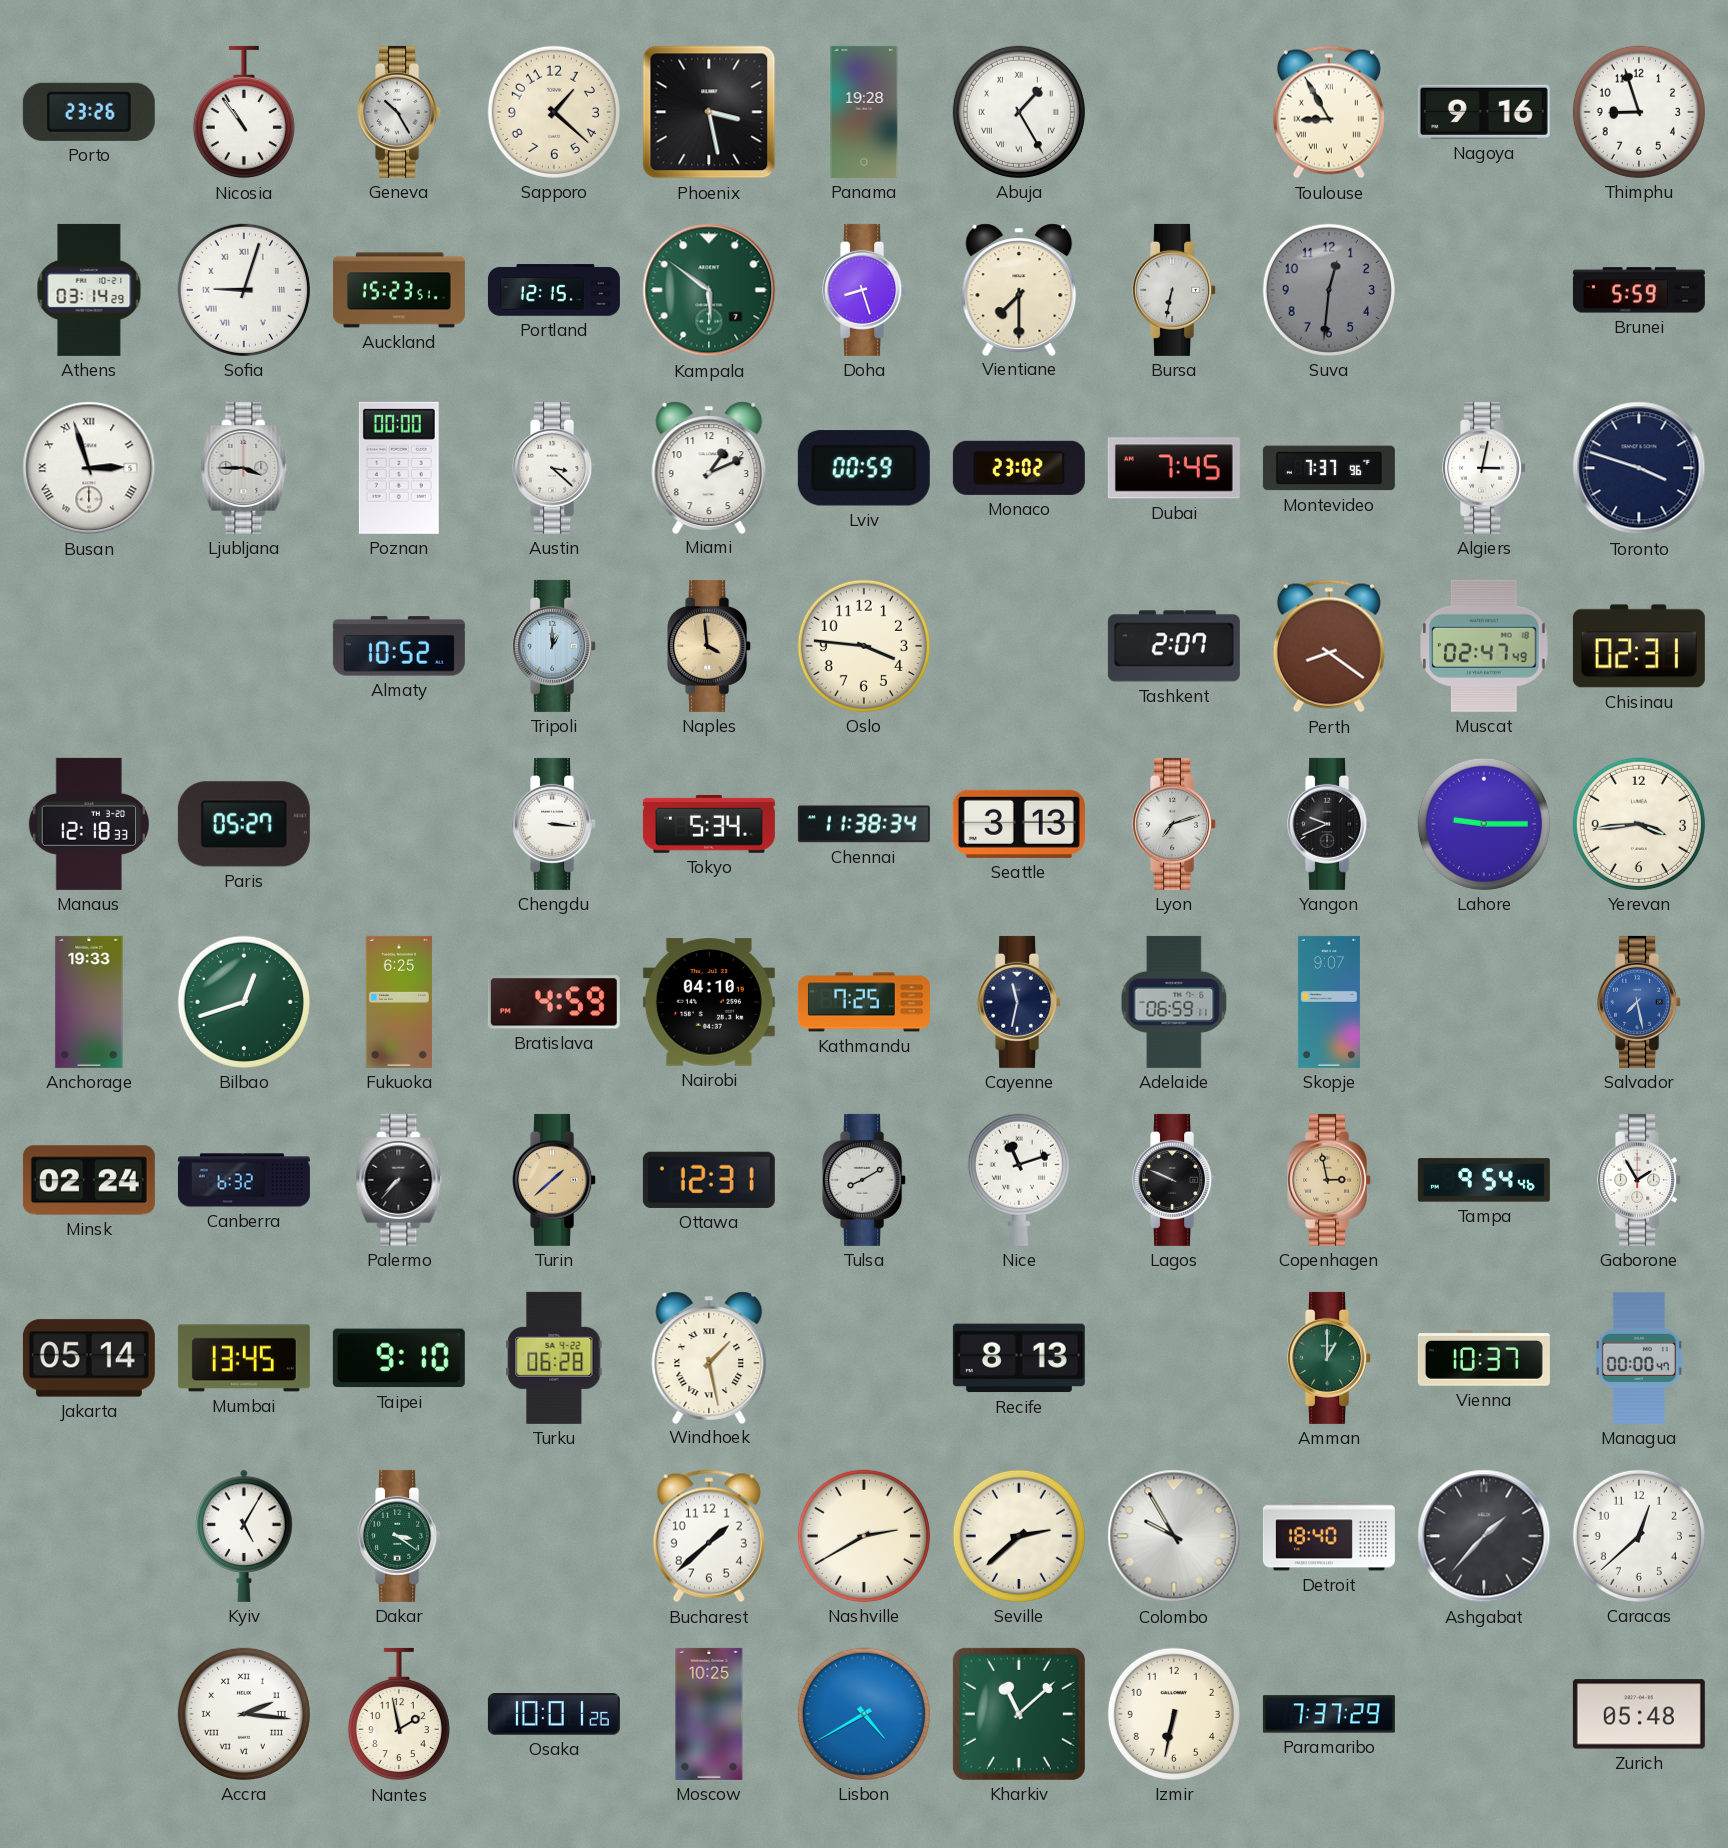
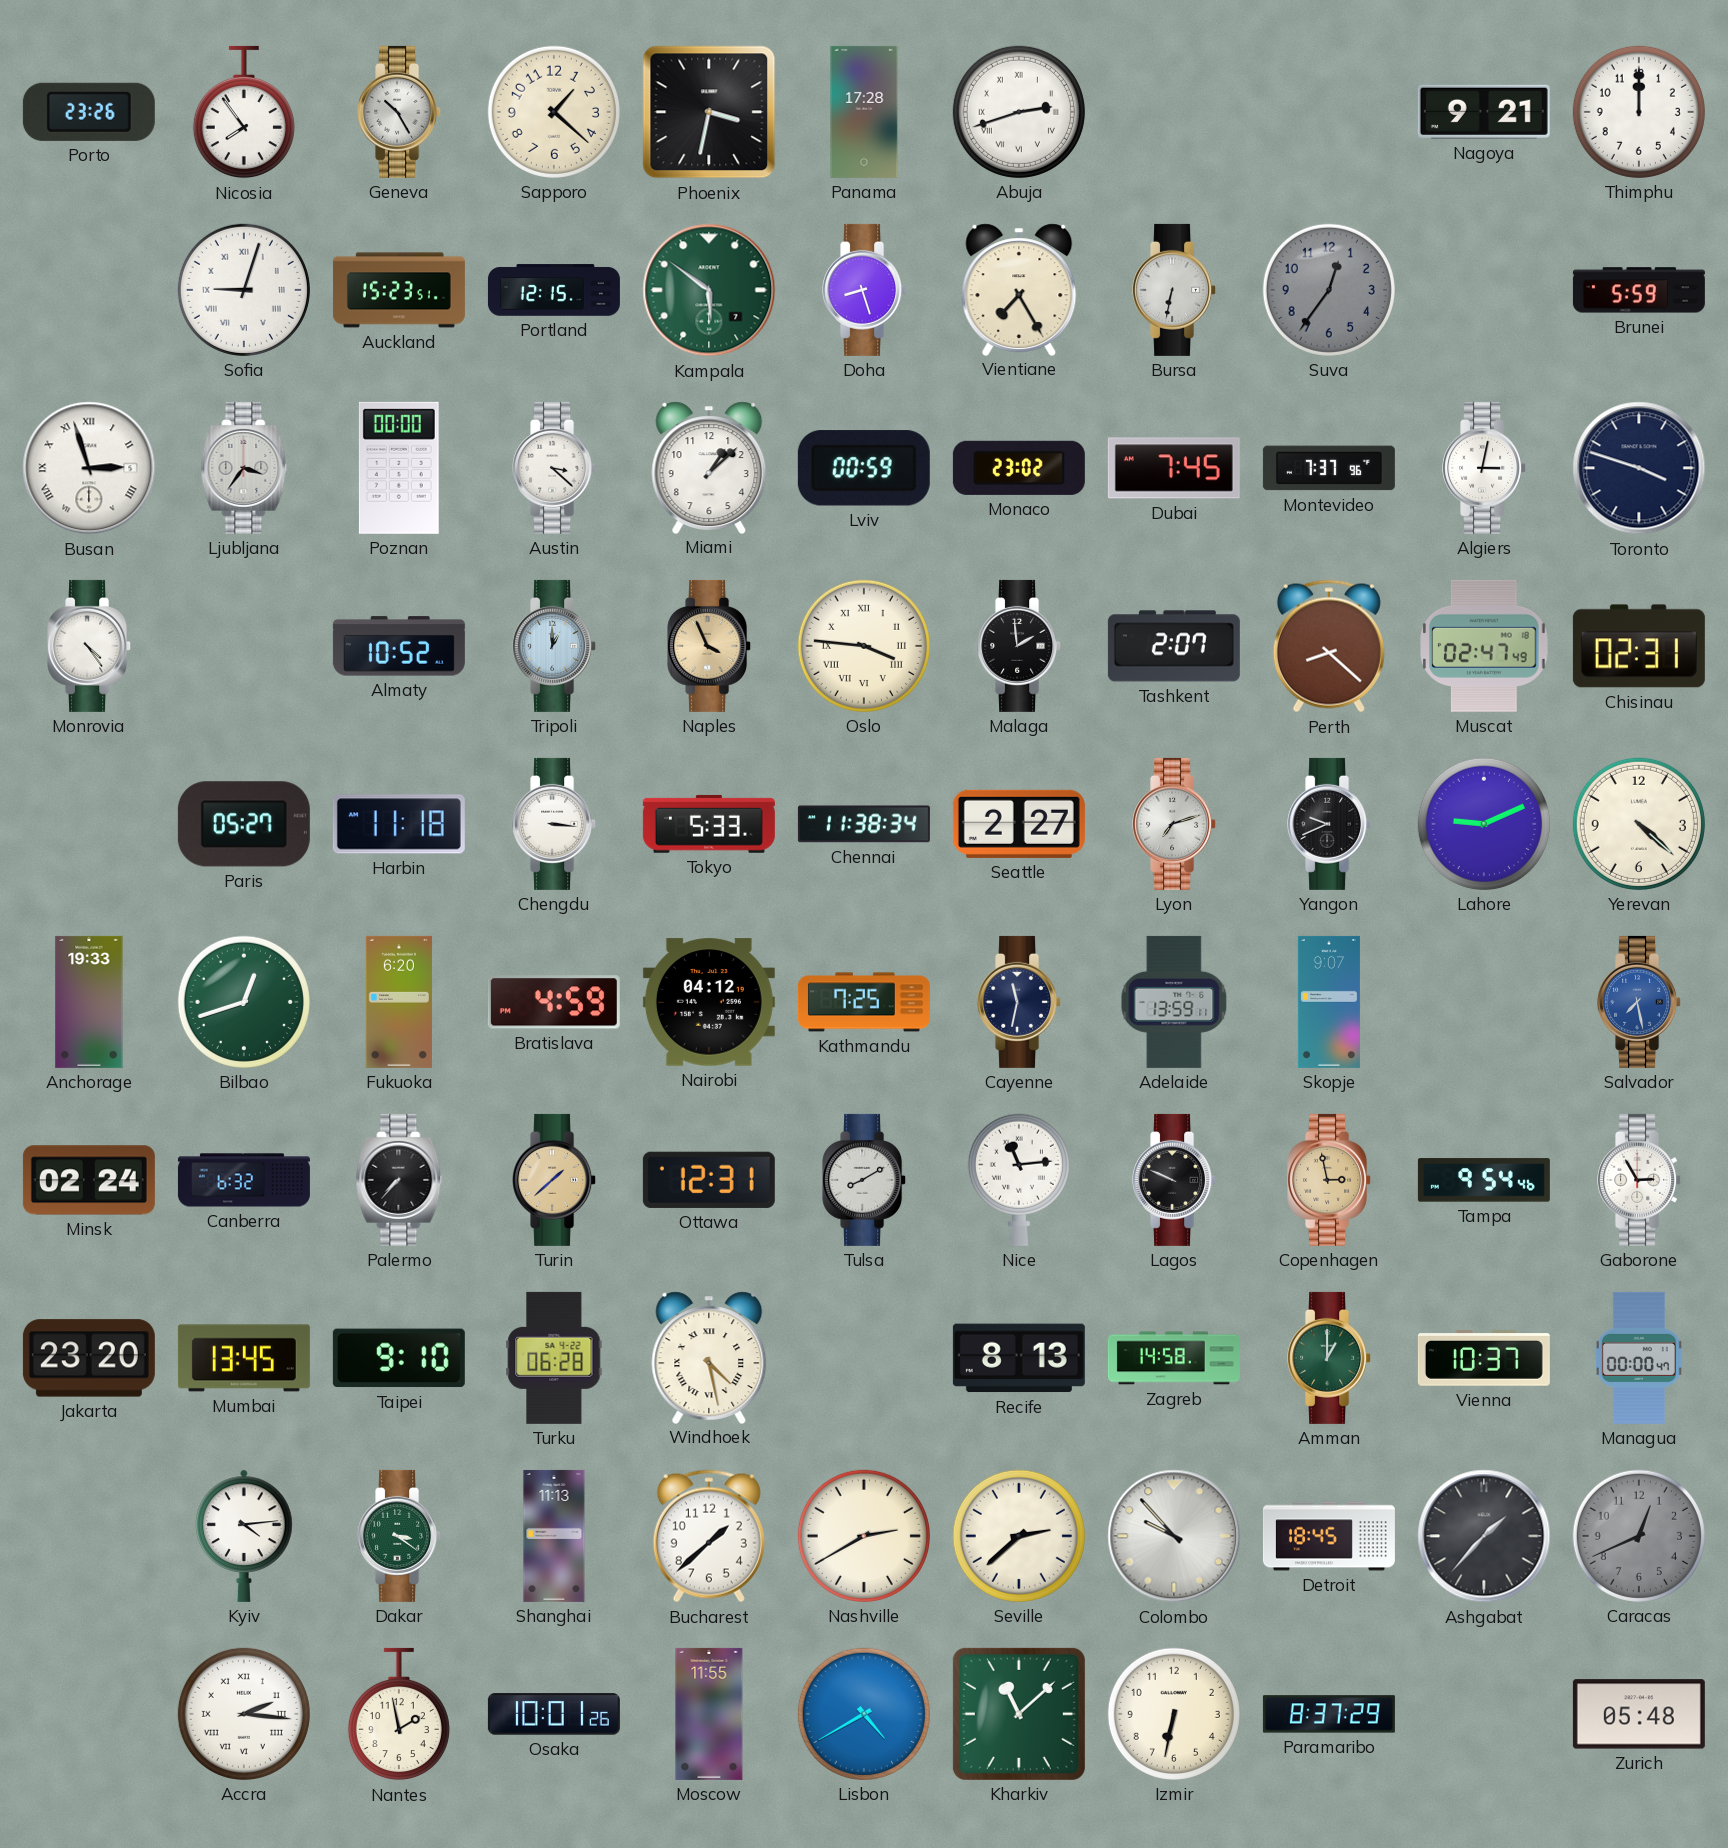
Nicosia: 10:54 -> 7:54
Phoenix: 3:28 -> 3:32
Panama: 19:28 -> 17:28
Abuja: 1:25 -> 2:42
Toulouse: 8:55 -> none
Nagoya: 9:16 -> 9:21
Thimphu: 8:57 -> 12:00
Athens: 03:14 -> none
Vientiane: 7:30 -> 7:25
Suva: 12:31 -> 12:36
Ljubljana: 3:45 -> 3:36
Miami: 1:11 -> 1:08
Monrovia: none -> 4:24
Naples: 3:59 -> 3:56
Oslo numerals: Arabic -> Roman
Malaga: none -> 1:59
Perth: 8:21 -> 8:22
Manaus: 12:18 -> none
Harbin: none -> 11:18
Tokyo: 5:34 -> 5:33
Seattle: 3:13 -> 2:27
Lahore: 9:15 -> 9:11
Yerevan: 3:44 -> 4:22
Fukuoka: 6:25 -> 6:20
Nairobi: 04:10 -> 04:12
Adelaide: 06:59 -> 13:59
Nice: 11:12 -> 11:14
Gaborone: 1:55 -> 2:55
Jakarta: 05:14 -> 23:20
Windhoek: 1:28 -> 4:28
Zagreb: none -> 14:58
Kyiv: 5:05 -> 4:14
Shanghai: none -> 11:13
Colombo: 9:55 -> 9:53
Detroit: 18:40 -> 18:45
Caracas: 12:38 -> 12:41
Caracas dial: white -> grey
Moscow: 10:25 -> 11:55
Paramaribo: 7:37 -> 8:37
